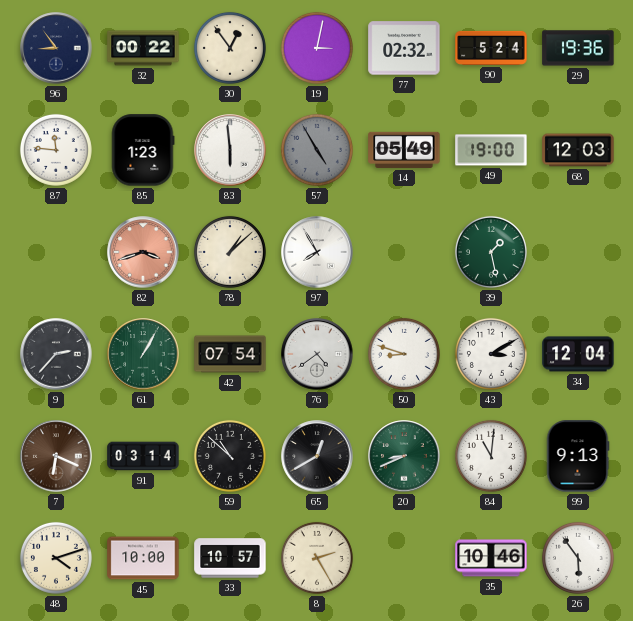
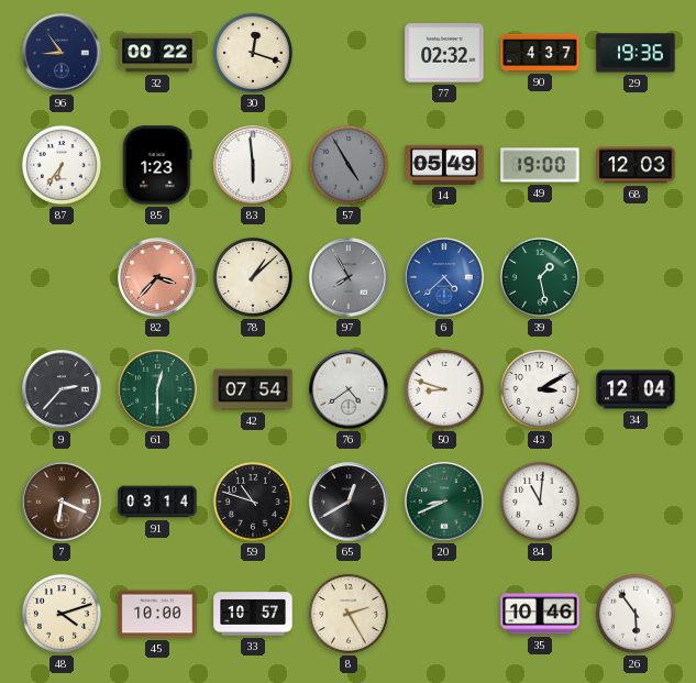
30: 12:54 -> 12:18
19: 3:02 -> none
90: 5:24 -> 4:37
87: 11:46 -> 6:36
82: 3:42 -> 3:37
97 dial: white -> grey
6: none -> 4:38
61: 1:05 -> 12:30
59: 10:52 -> 10:48
99: 9:13 -> none
